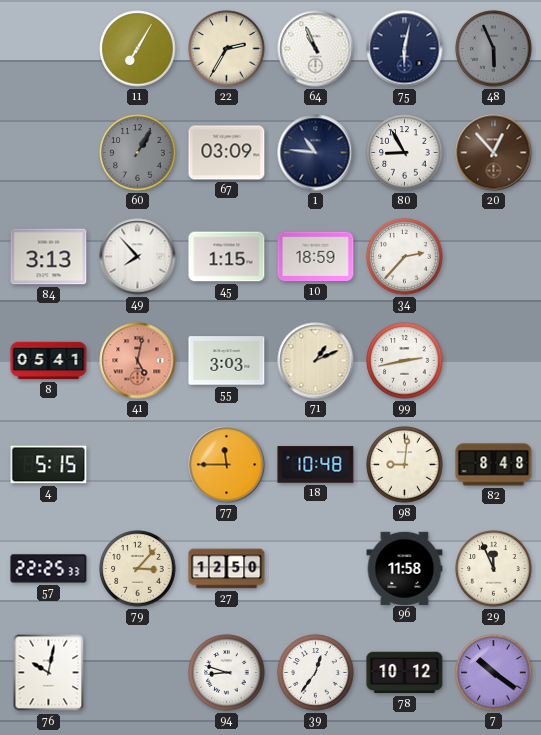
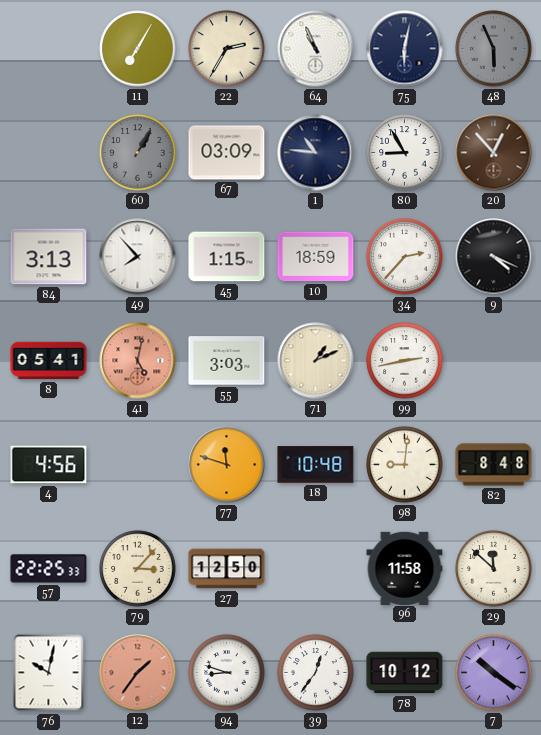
9: none -> 4:19
4: 5:15 -> 4:56
77: 11:45 -> 11:48
29: 11:56 -> 11:52
12: none -> 1:36
